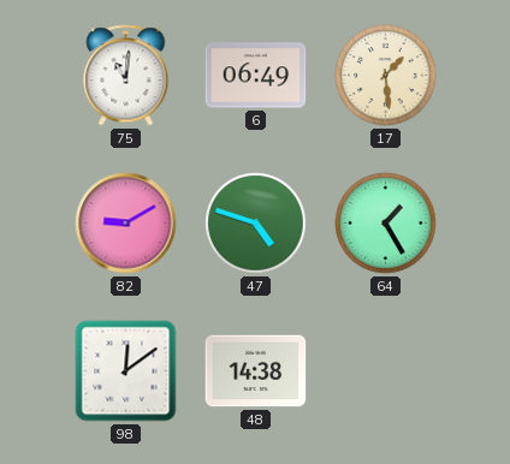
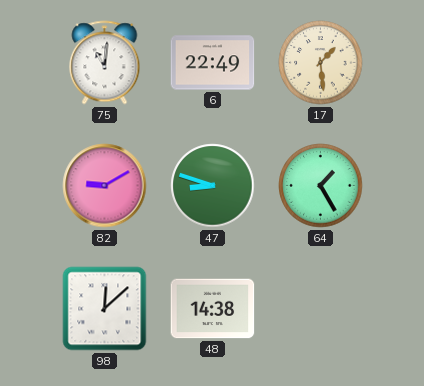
6: 06:49 -> 22:49
47: 4:48 -> 8:48
98: 12:09 -> 12:08
